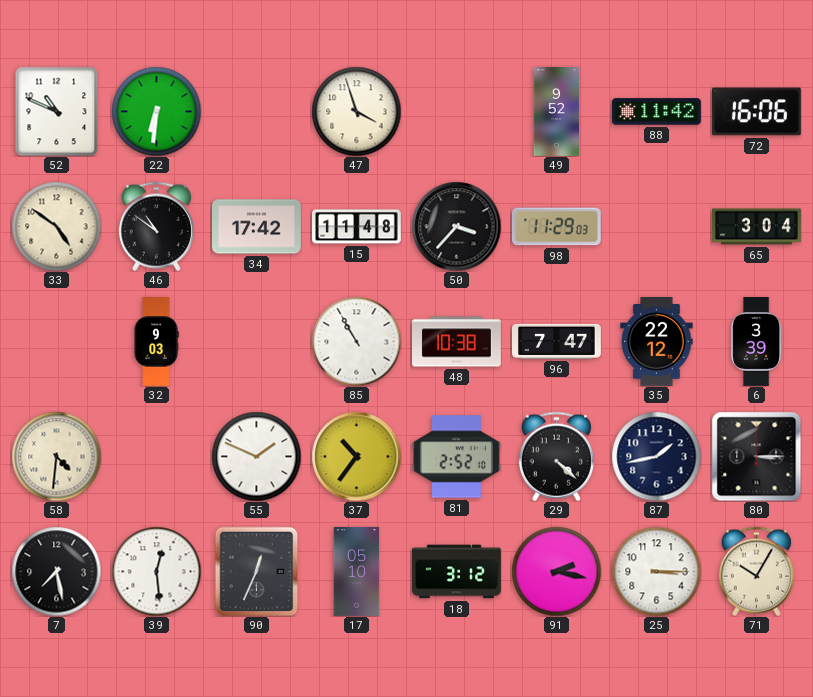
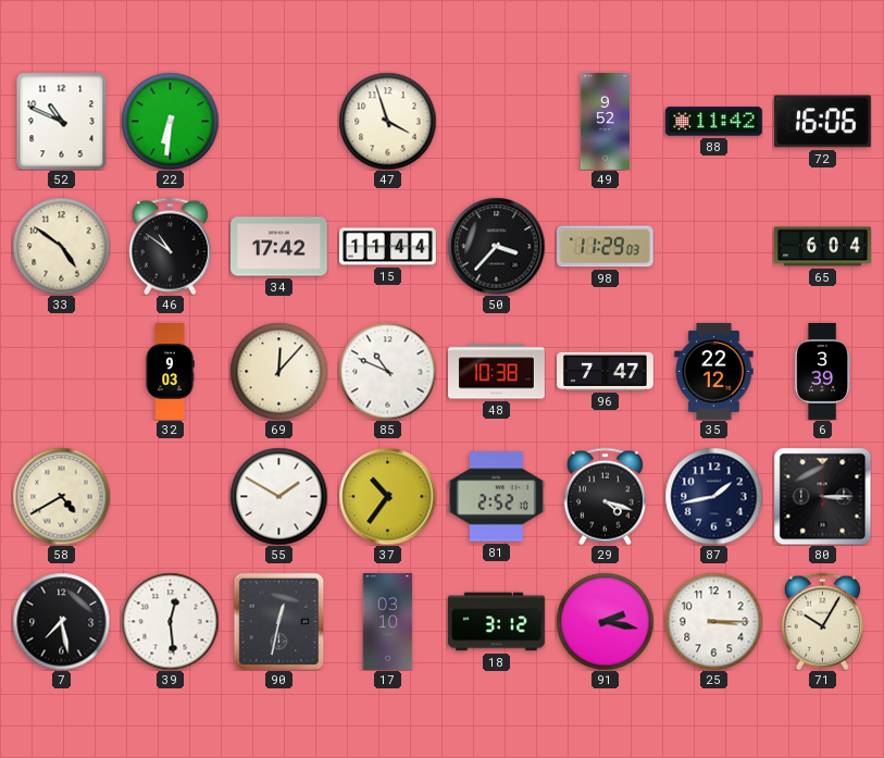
15: 11:48 -> 11:44
65: 3:04 -> 6:04
69: none -> 12:07
85: 10:55 -> 10:49
58: 4:31 -> 4:40
55: 1:49 -> 1:50
29: 4:22 -> 4:18
90: 12:34 -> 12:32
17: 05:10 -> 03:10
